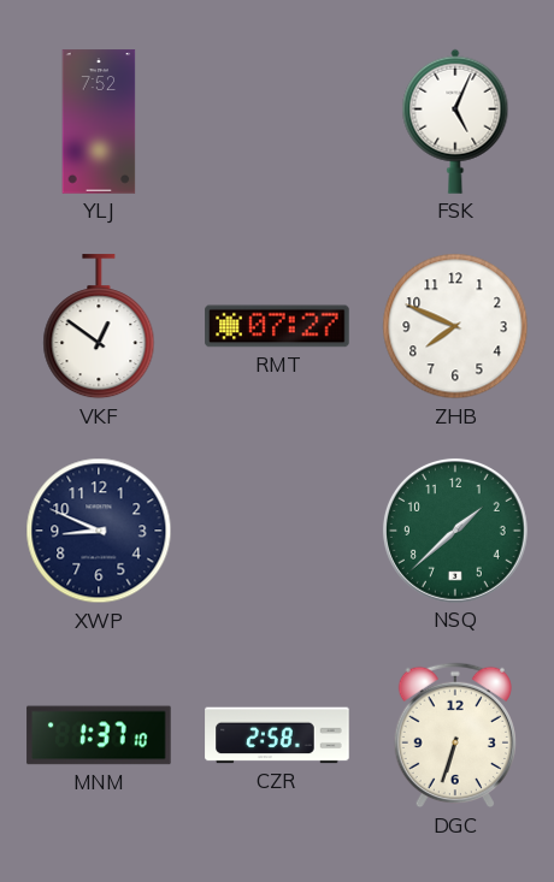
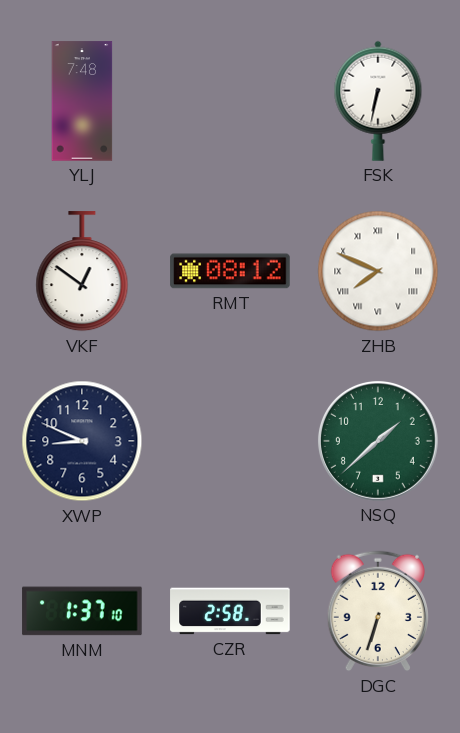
YLJ: 7:52 -> 7:48
FSK: 5:04 -> 6:32
RMT: 07:27 -> 08:12
ZHB numerals: Arabic -> Roman
